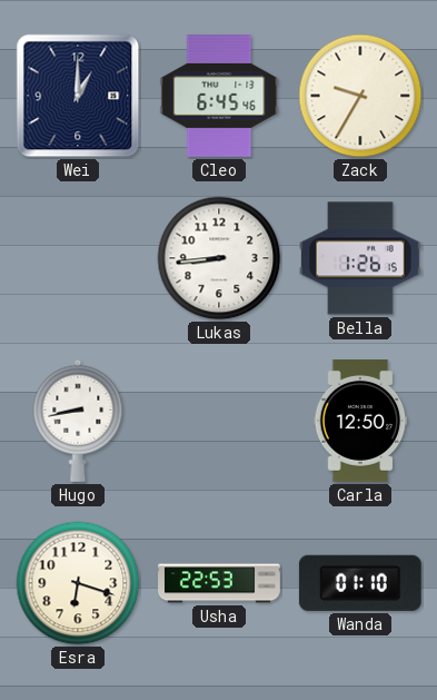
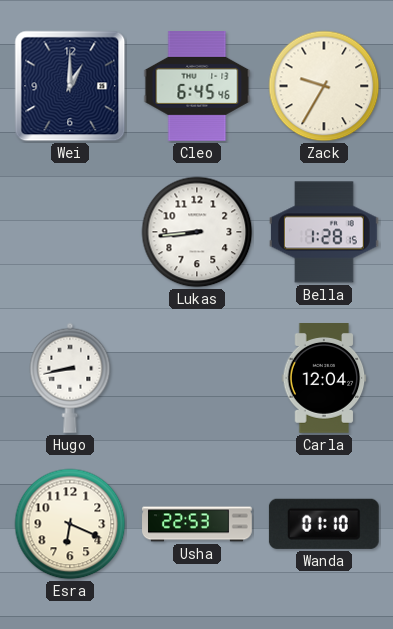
Bella: 1:26 -> 1:28
Carla: 12:50 -> 12:04
Esra: 6:18 -> 6:19
